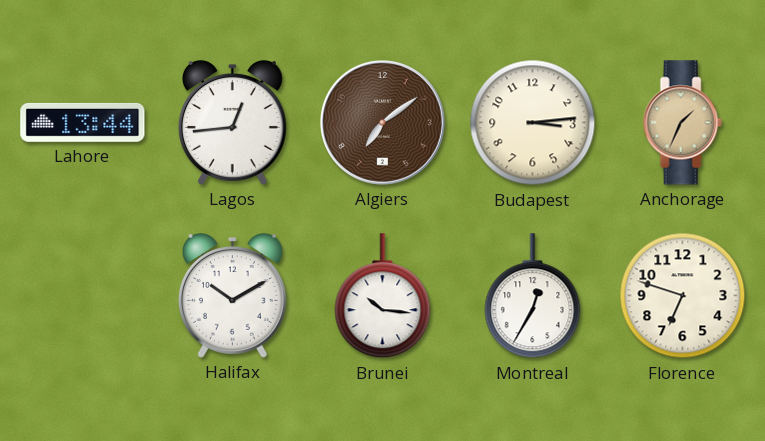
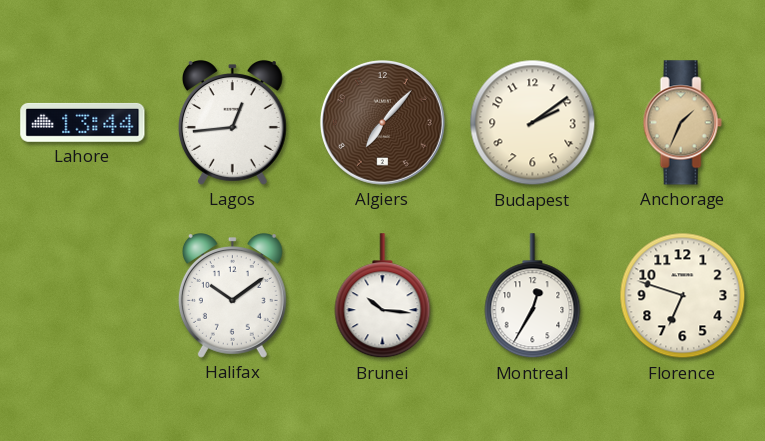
Algiers: 7:09 -> 7:07
Budapest: 3:14 -> 2:09
Halifax: 10:10 -> 10:09
